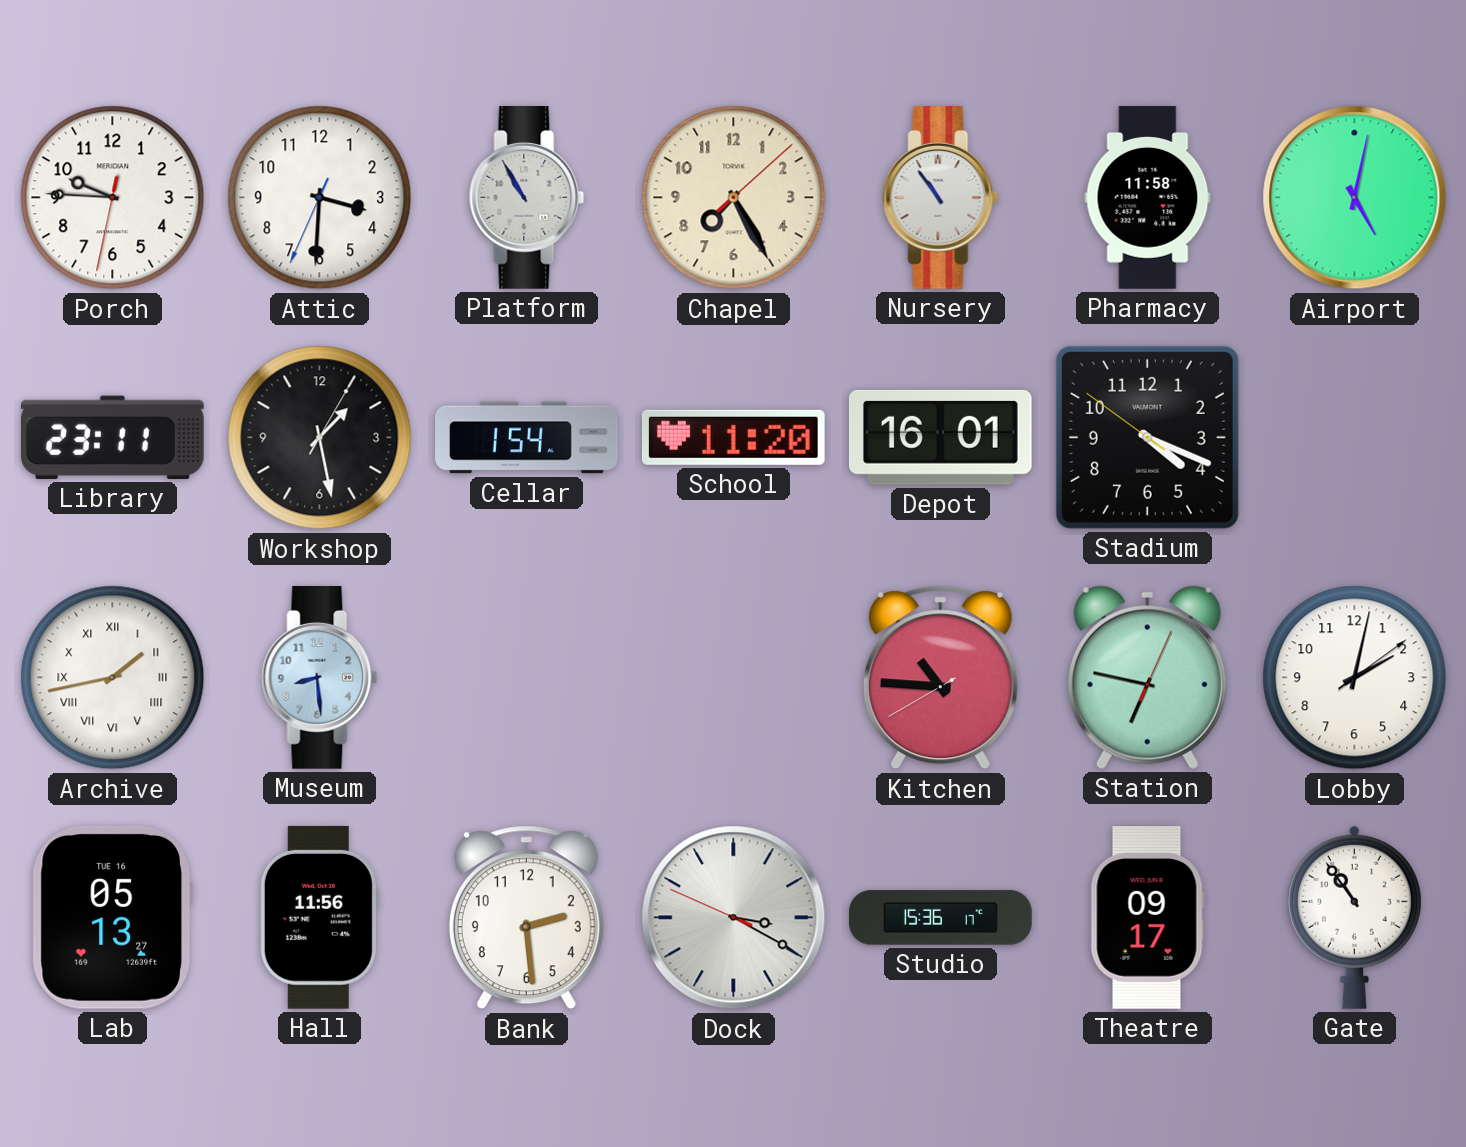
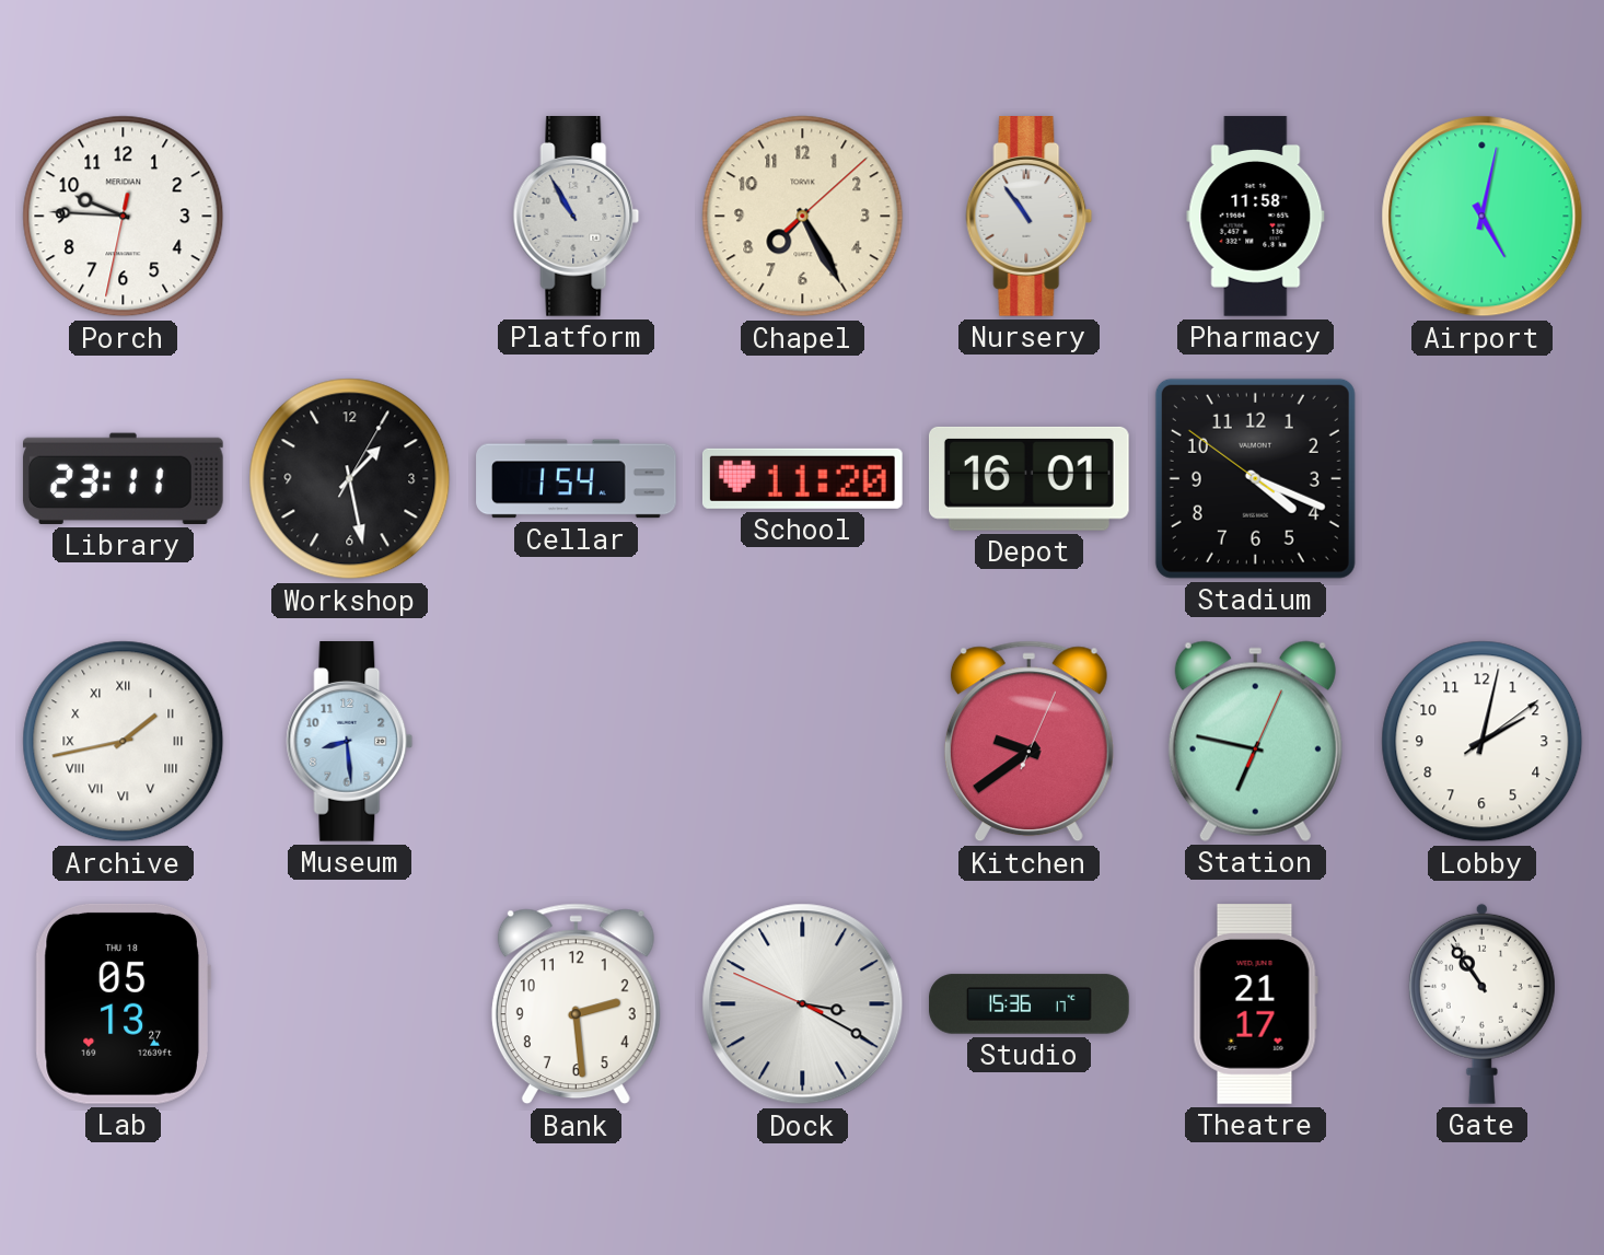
Attic: 3:30 -> none
Kitchen: 10:45 -> 9:39
Lab date: TUE 16 -> THU 18
Hall: 11:56 -> none
Theatre: 09:17 -> 21:17
